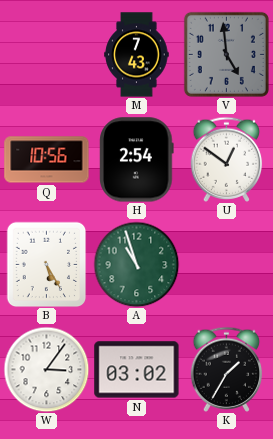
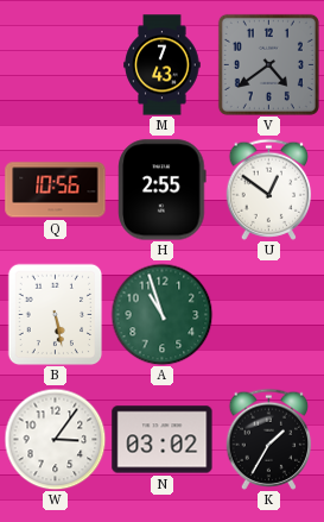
V: 4:59 -> 4:39
H: 2:54 -> 2:55
B: 5:25 -> 5:28
